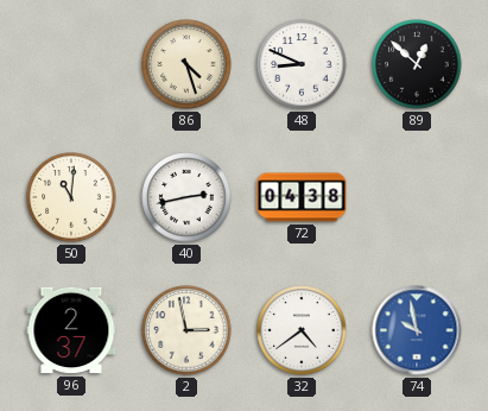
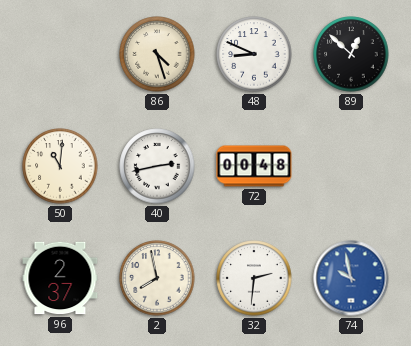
72: 04:38 -> 00:48
2: 2:58 -> 7:58
32: 4:39 -> 2:31
